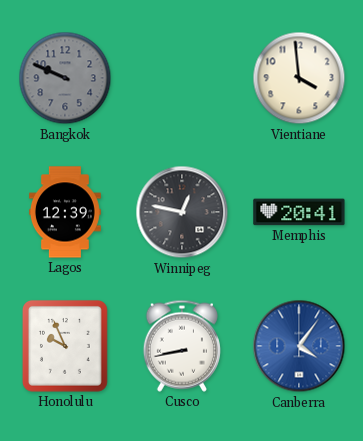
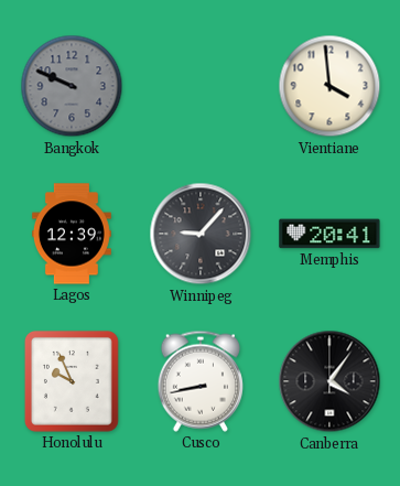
Winnipeg: 12:47 -> 9:07
Canberra dial: blue -> black
